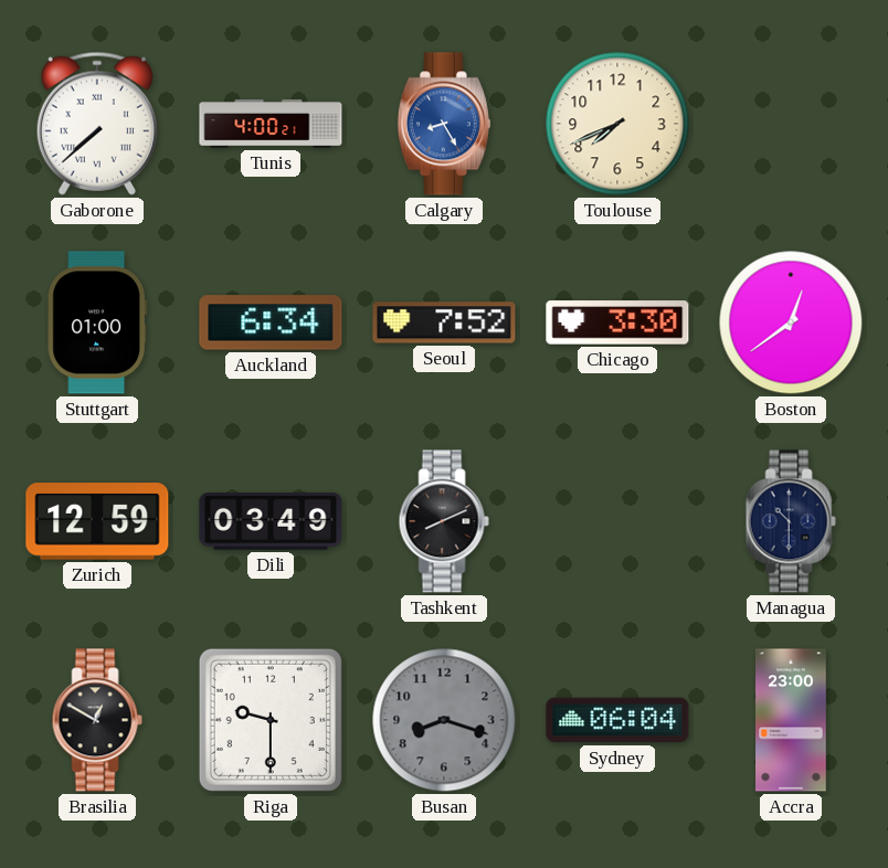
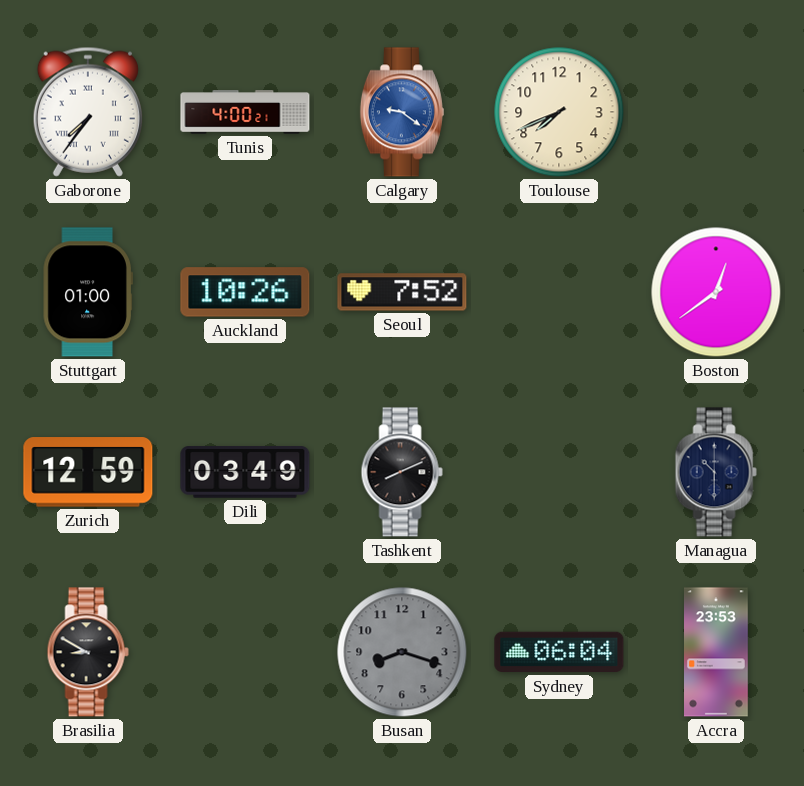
Gaborone: 7:38 -> 7:36
Calgary: 8:25 -> 9:21
Auckland: 6:34 -> 10:26
Chicago: 3:30 -> none
Brasilia: 12:50 -> 8:50
Riga: 9:30 -> none
Accra: 23:00 -> 23:53
